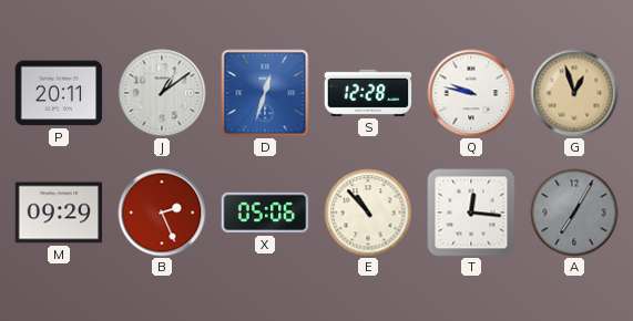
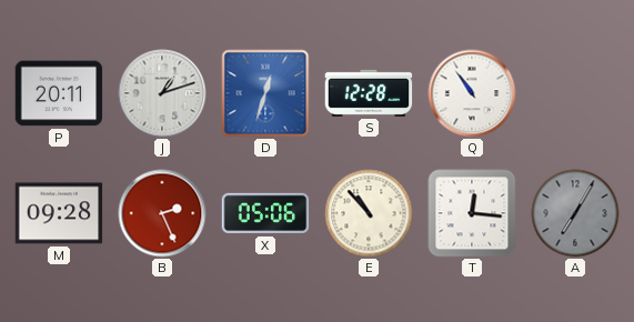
J: 1:09 -> 1:12
Q: 9:47 -> 10:54
G: 12:57 -> none
M: 09:29 -> 09:28
